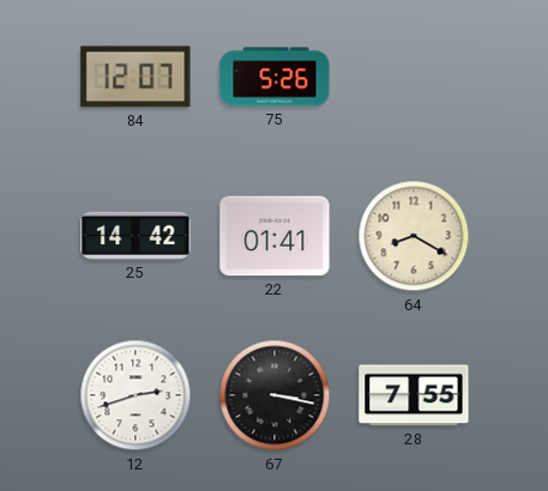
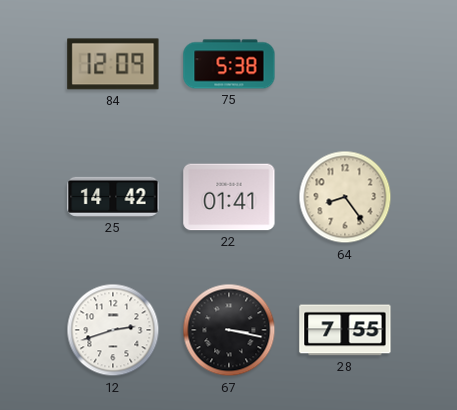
84: 12:07 -> 12:09
75: 5:26 -> 5:38
64: 8:20 -> 8:24
